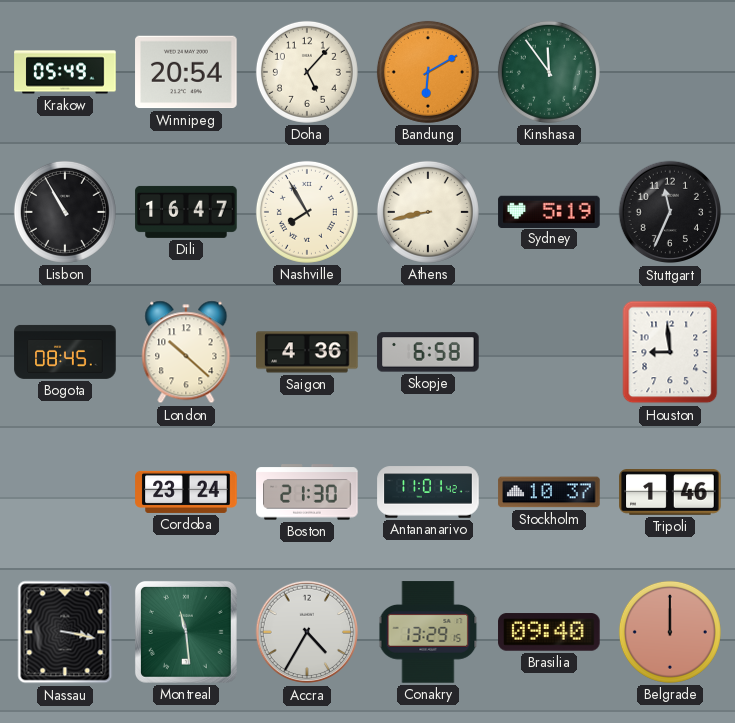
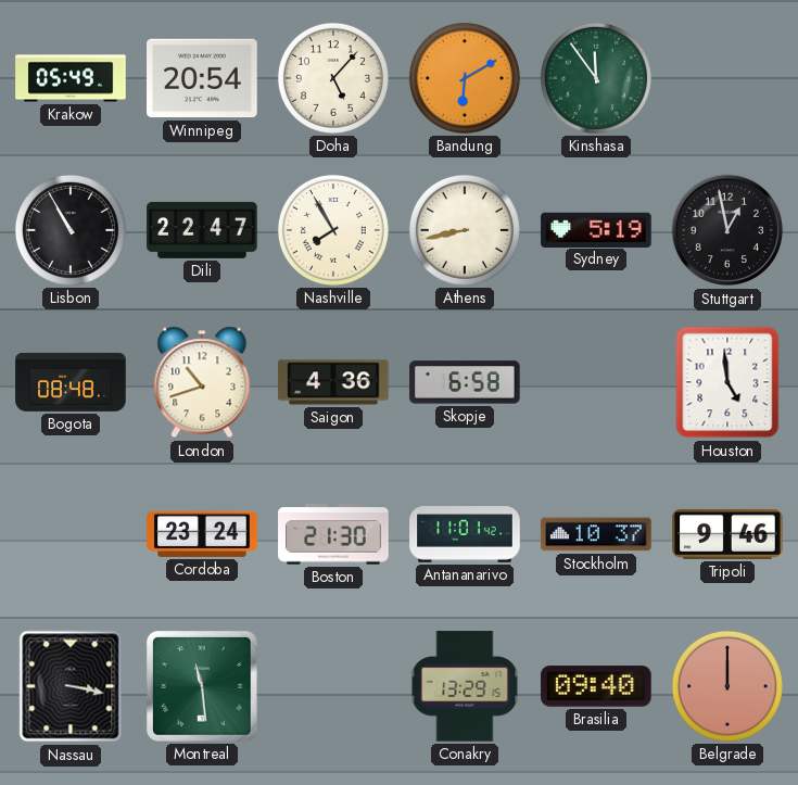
Dili: 16:47 -> 22:47
Stuttgart: 11:34 -> 12:58
Bogota: 08:45 -> 08:48
London: 10:22 -> 10:42
Houston: 8:59 -> 4:59
Tripoli: 1:46 -> 9:46
Accra: 4:35 -> none
